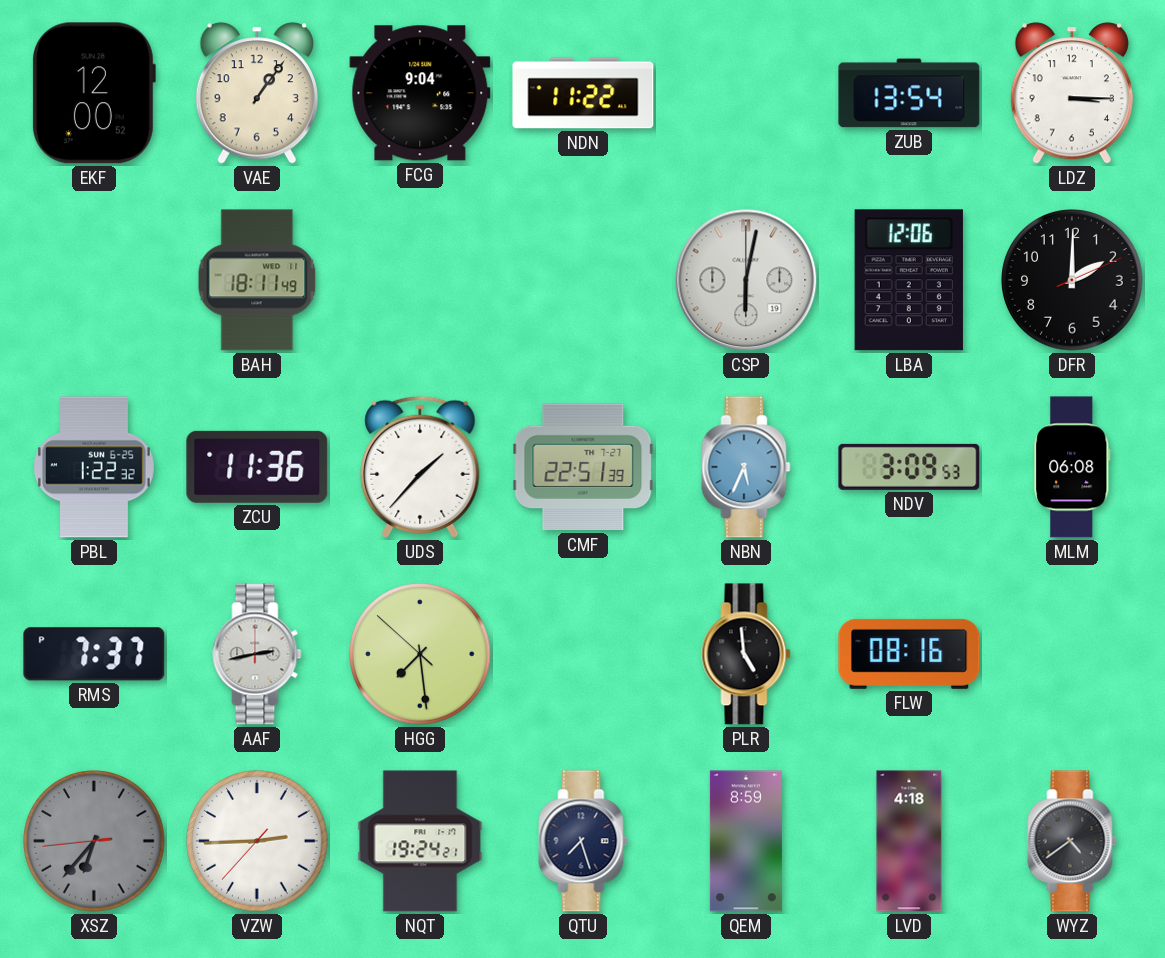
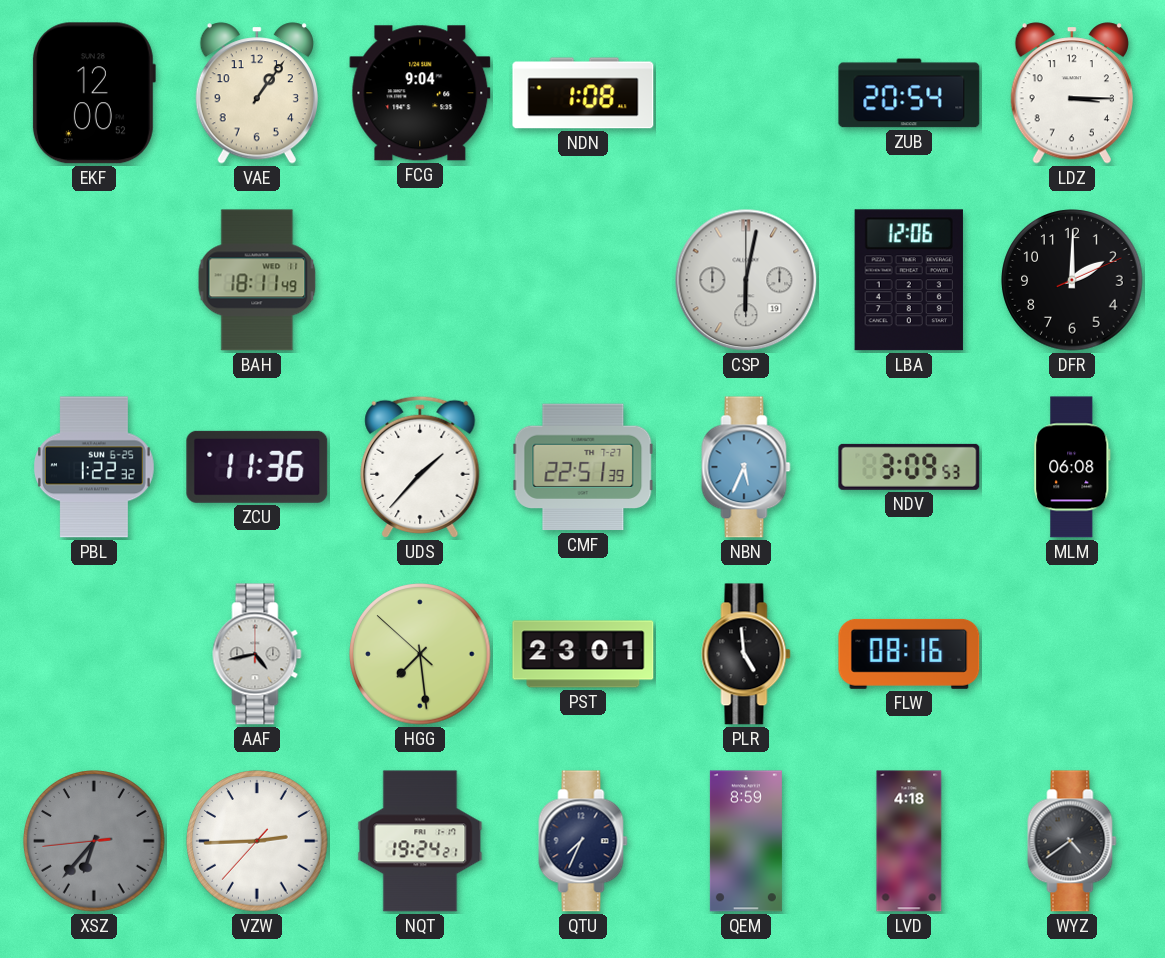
NDN: 11:22 -> 1:08
ZUB: 13:54 -> 20:54
RMS: 7:37 -> none
AAF: 2:43 -> 4:43
PST: none -> 23:01
QTU: 7:27 -> 7:34
